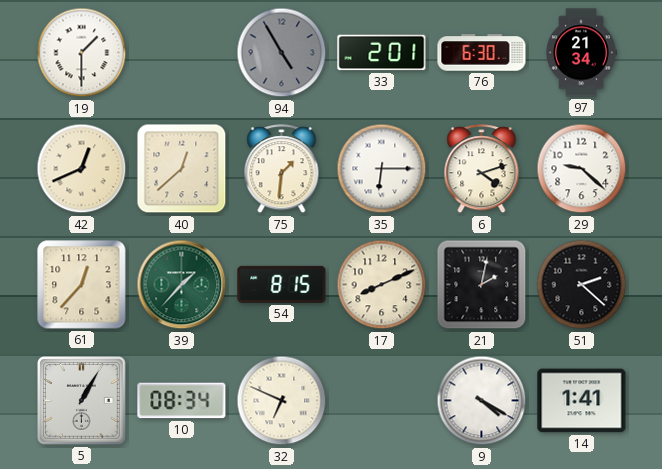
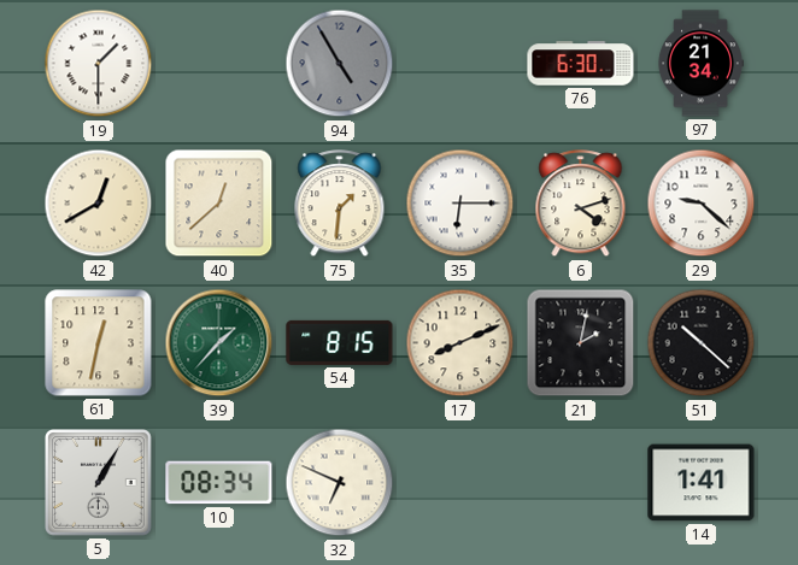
33: 2:01 -> none
42: 12:41 -> 12:40
61: 12:37 -> 12:32
51: 2:22 -> 10:22
9: 4:20 -> none
